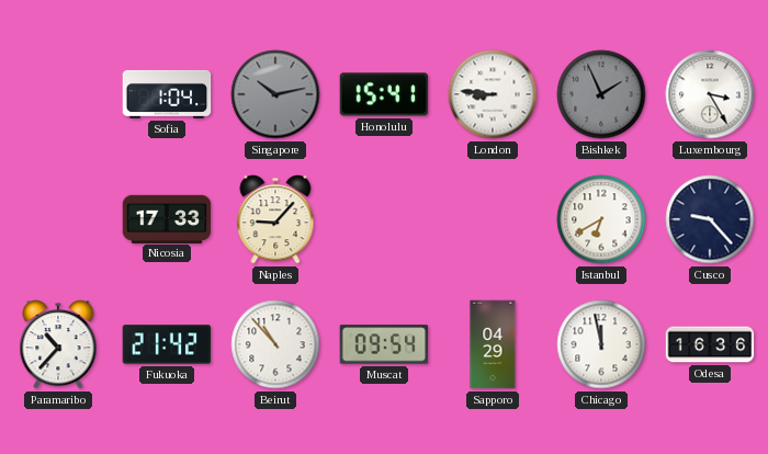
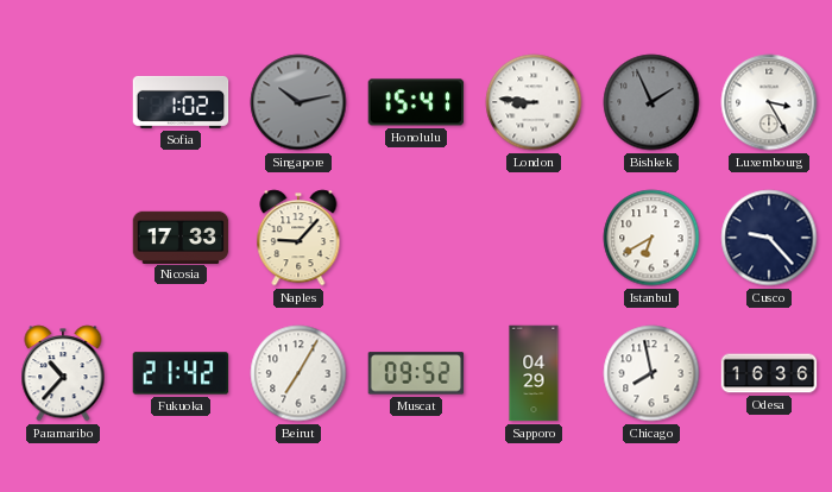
Sofia: 1:04 -> 1:02
Beirut: 10:53 -> 7:05
Muscat: 09:54 -> 09:52
Chicago: 11:58 -> 7:58
